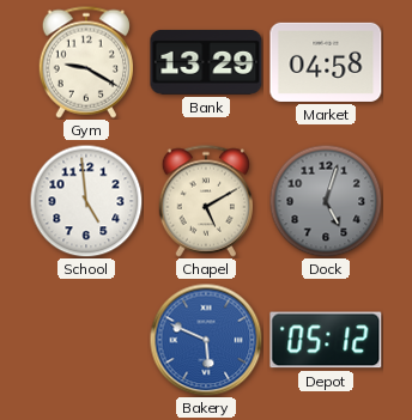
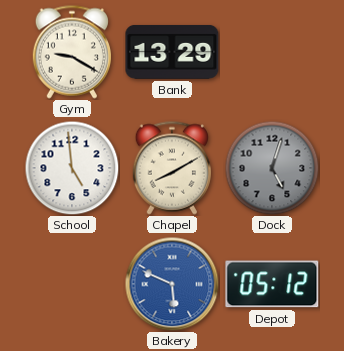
Market: 04:58 -> none
Chapel: 5:10 -> 8:10
